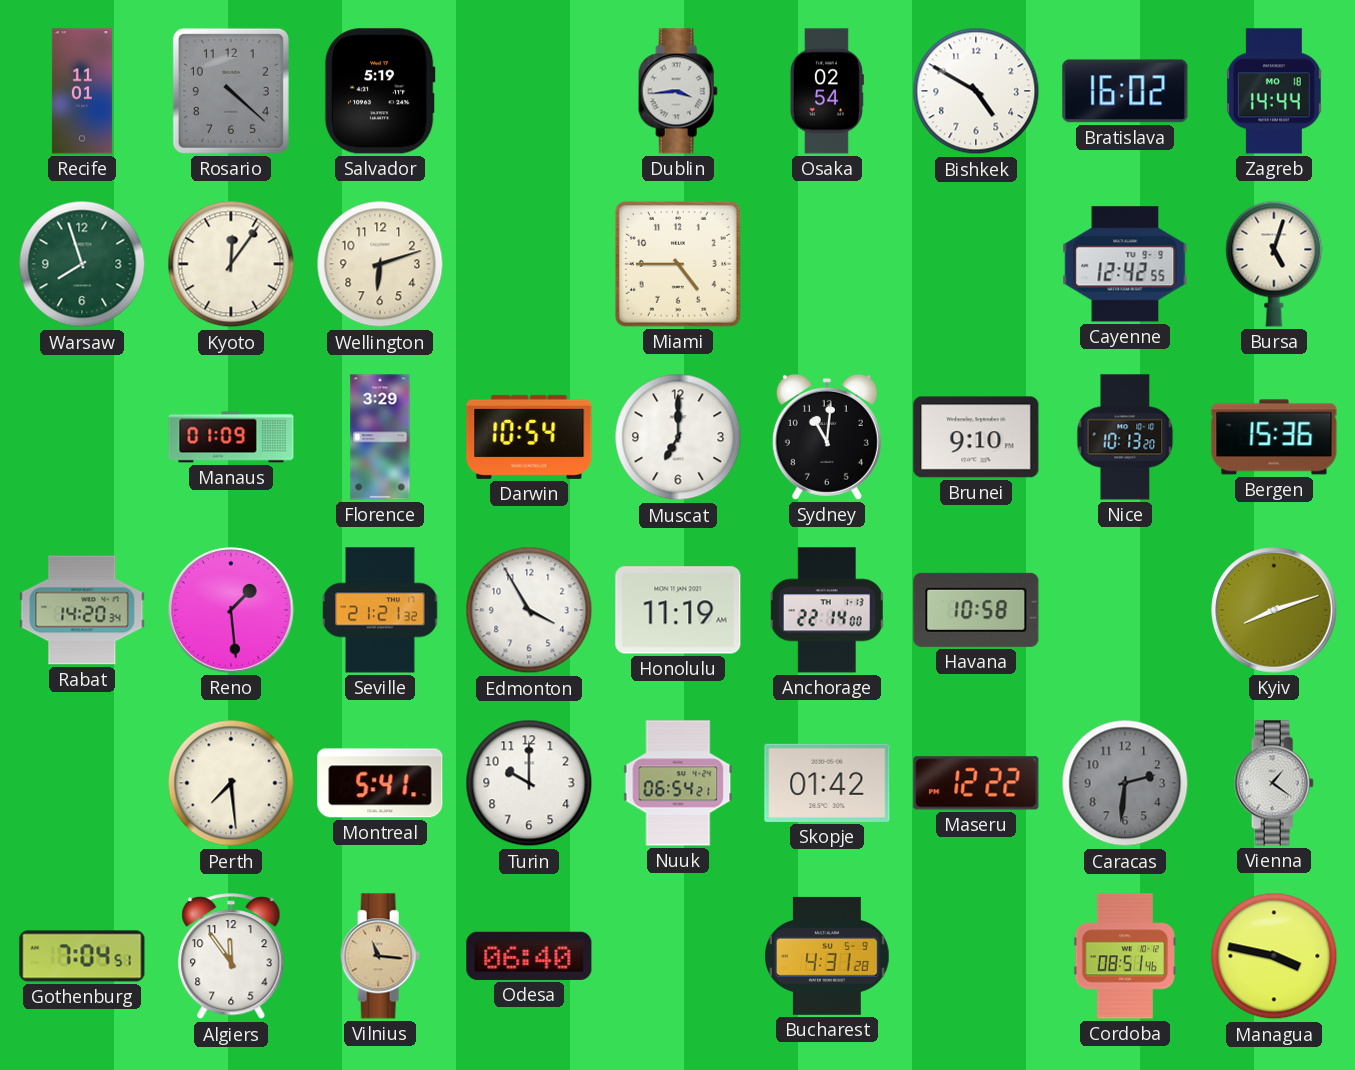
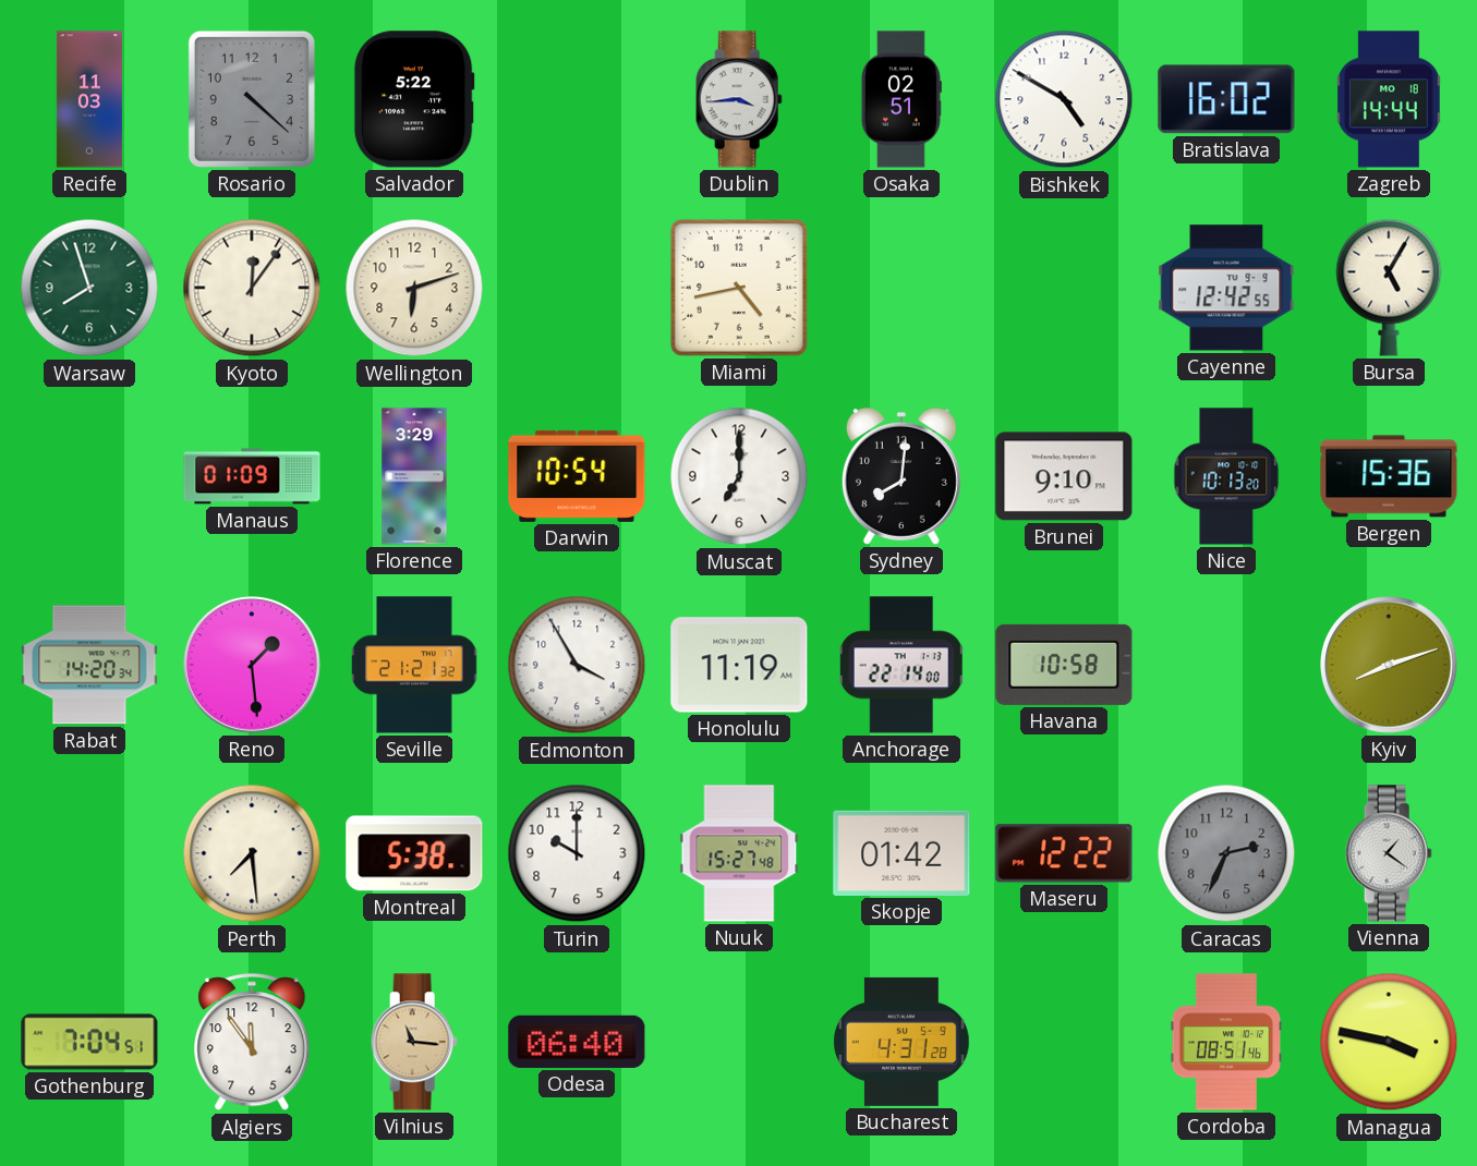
Recife: 11:01 -> 11:03
Salvador: 5:19 -> 5:22
Osaka: 02:54 -> 02:51
Miami: 4:45 -> 4:43
Bursa: 5:03 -> 5:05
Sydney: 11:01 -> 8:01
Montreal: 5:41 -> 5:38
Nuuk: 06:54 -> 15:27
Caracas: 2:31 -> 2:34
